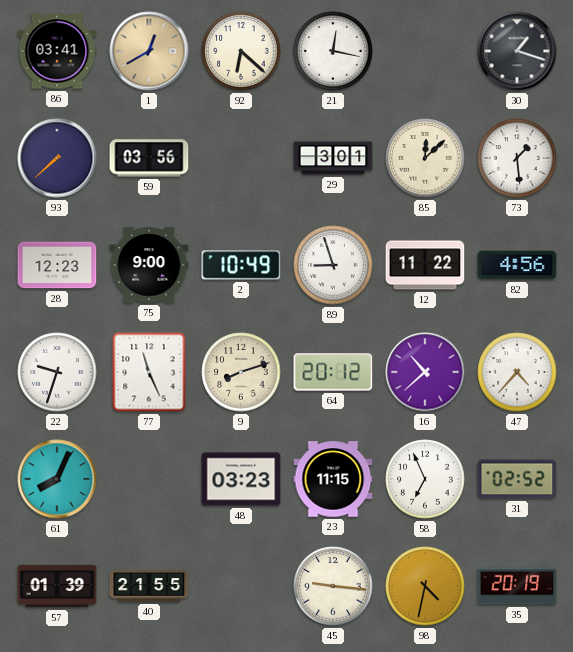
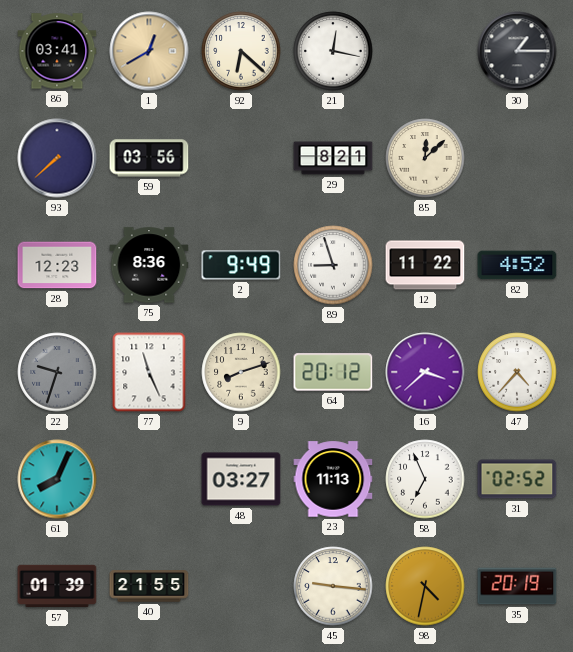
30: 1:18 -> 1:15
29: 3:01 -> 8:21
73: 1:29 -> none
75: 9:00 -> 8:36
2: 10:49 -> 9:49
82: 4:56 -> 4:52
22 dial: white -> grey
16: 10:38 -> 3:38
48: 03:23 -> 03:27
23: 11:15 -> 11:13
